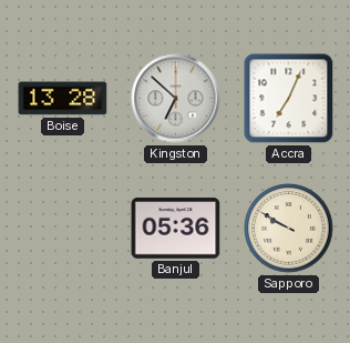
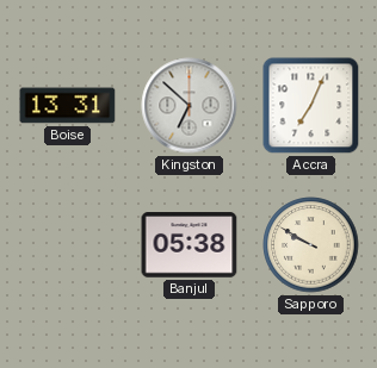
Boise: 13:28 -> 13:31
Banjul: 05:36 -> 05:38
